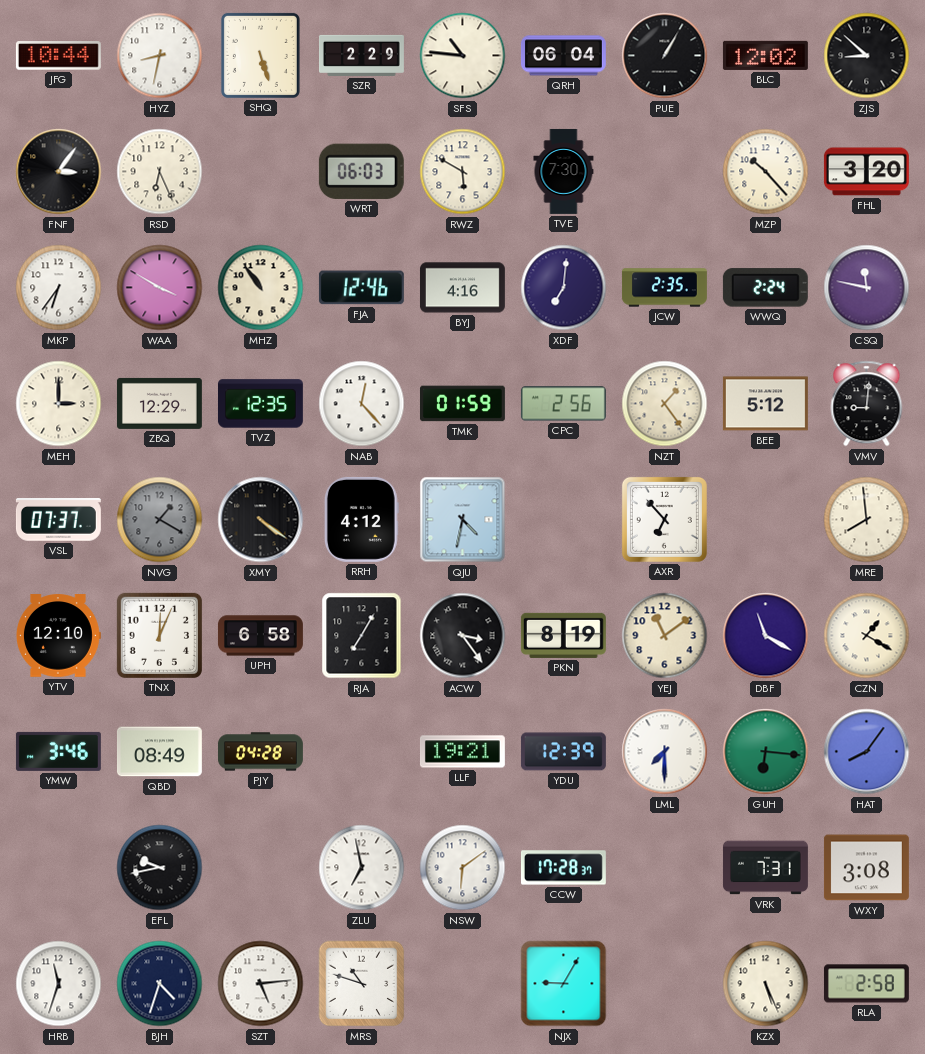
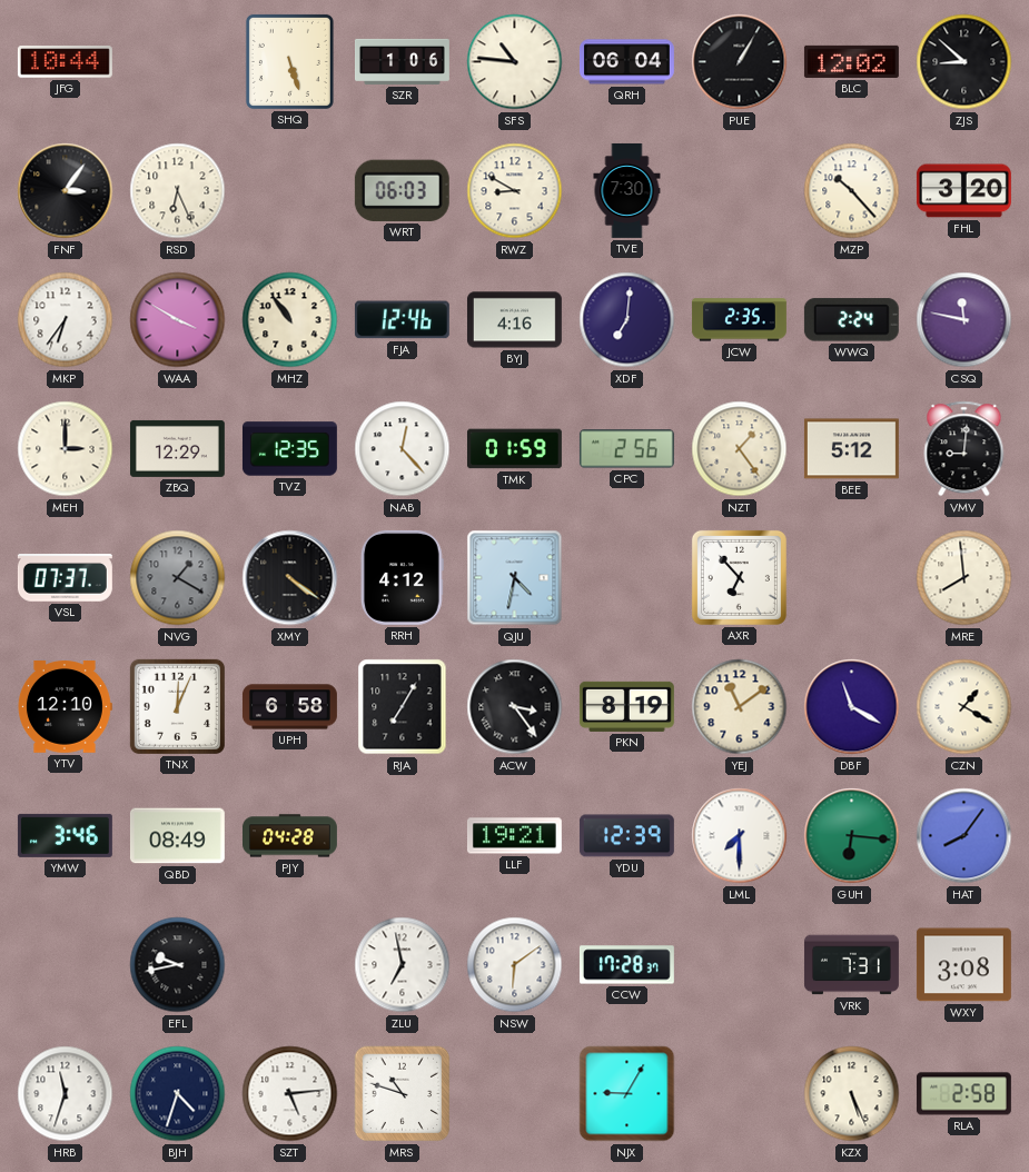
HYZ: 8:32 -> none
SZR: 2:29 -> 1:06
RWZ: 5:50 -> 8:50
